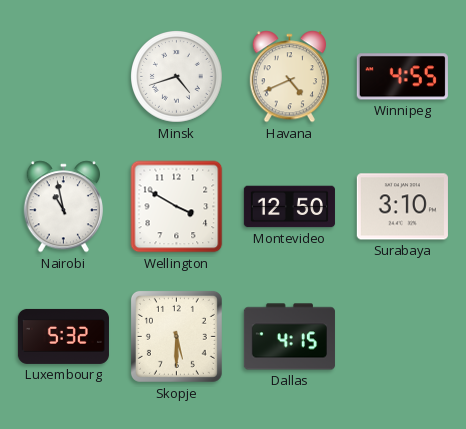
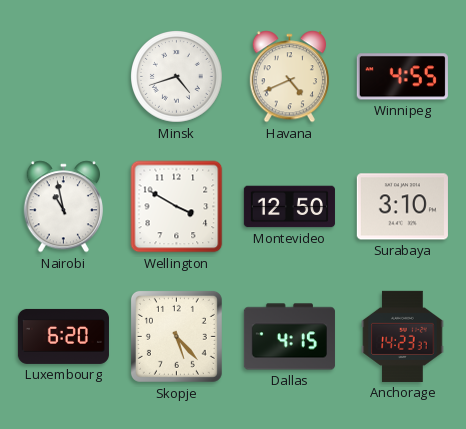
Luxembourg: 5:32 -> 6:20
Skopje: 5:30 -> 5:23
Anchorage: none -> 14:23
